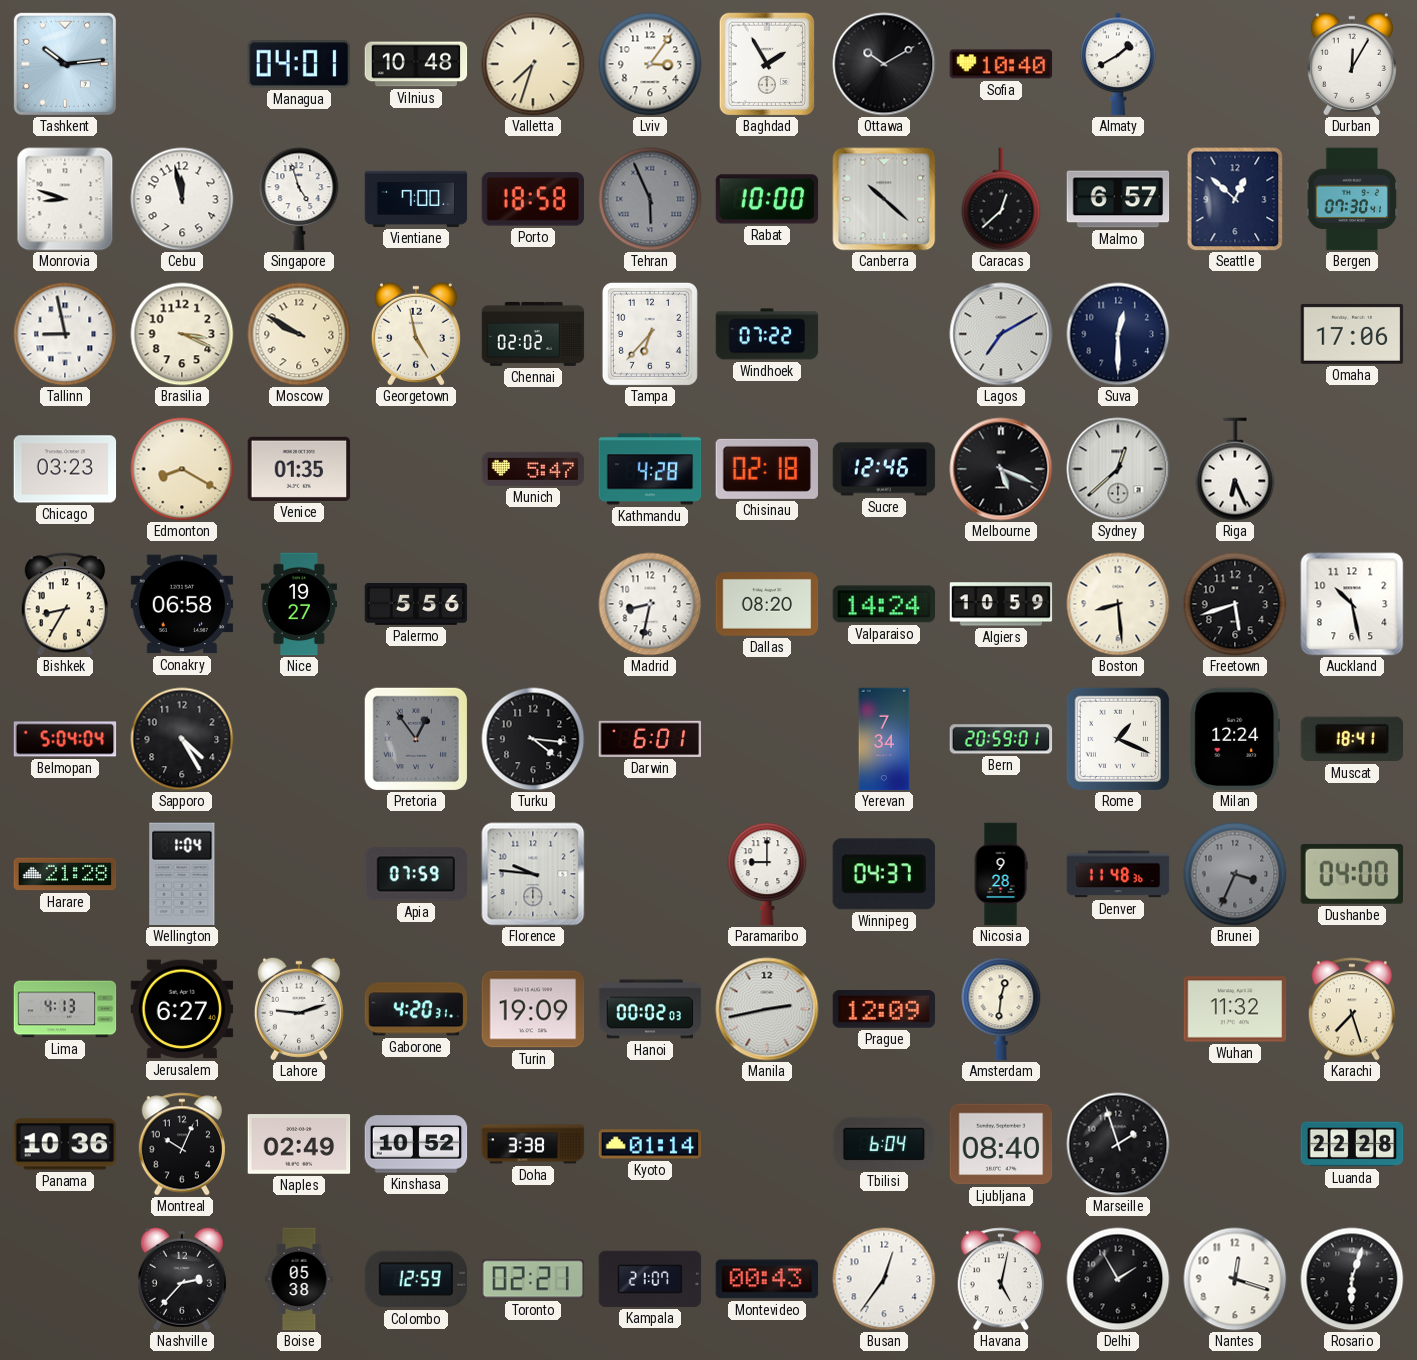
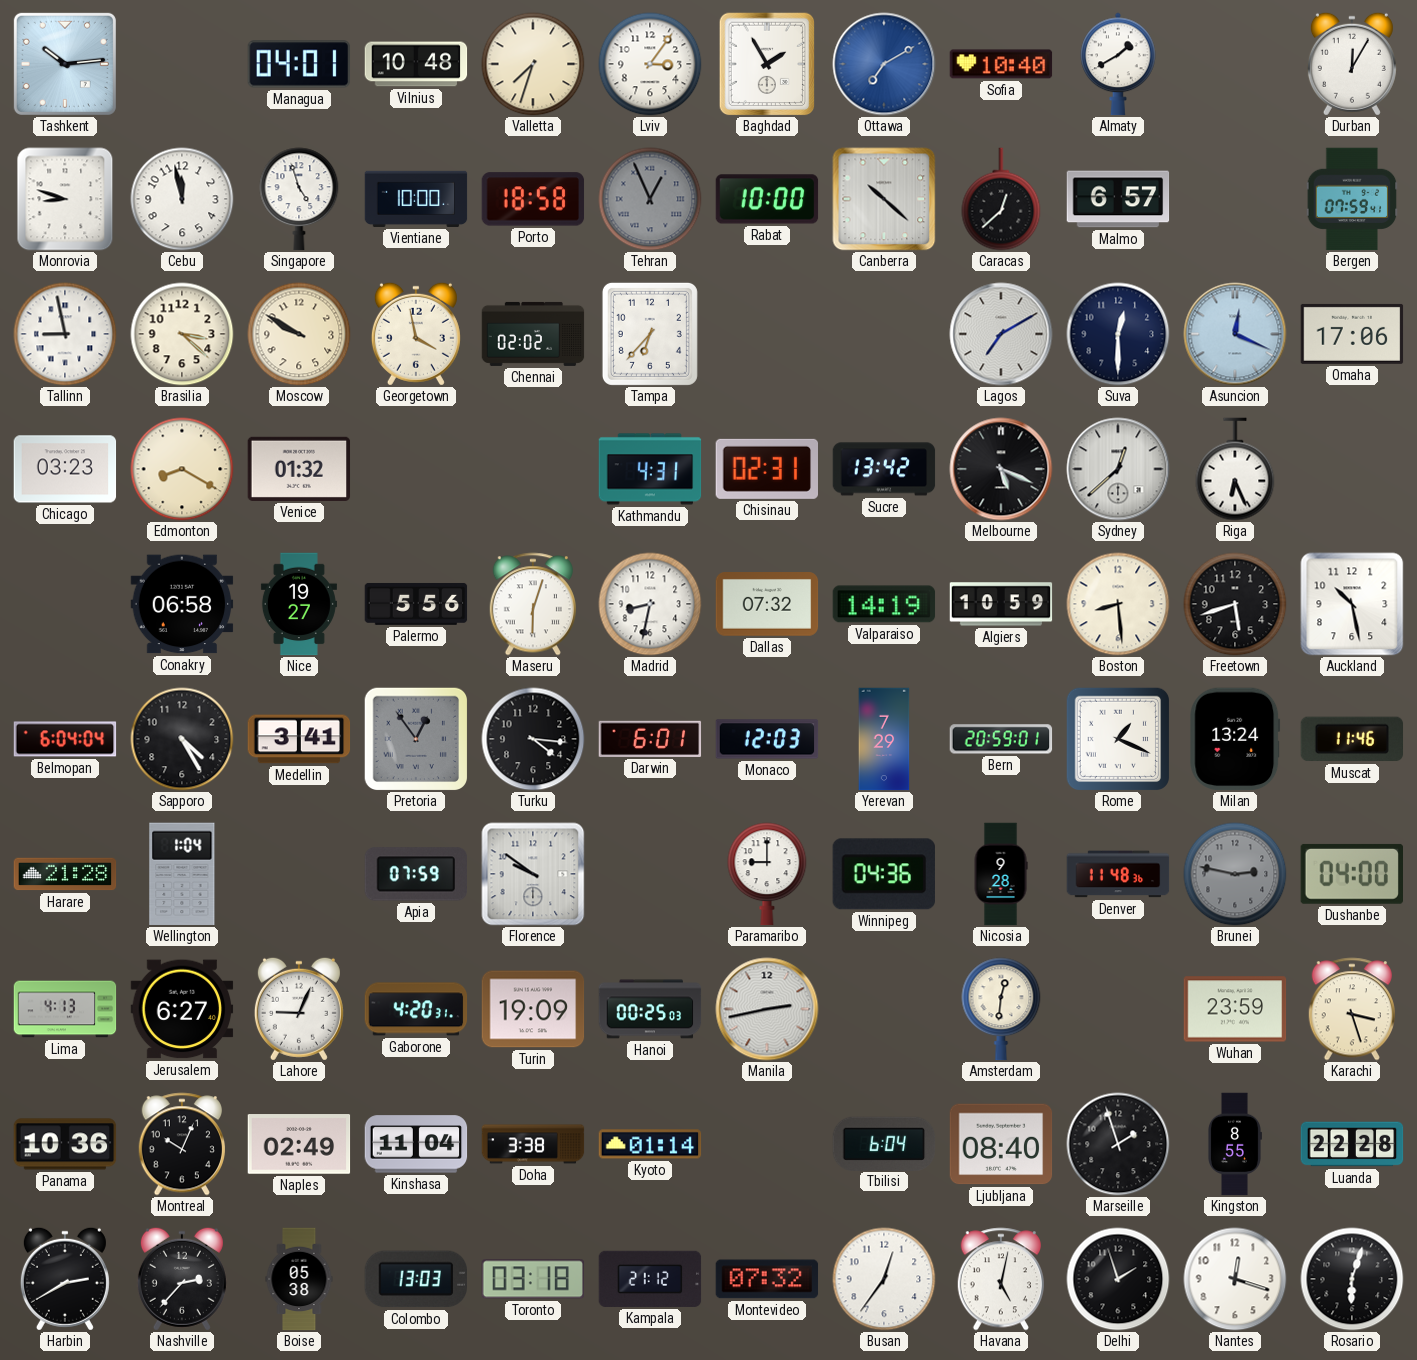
Ottawa: 10:10 -> 7:10
Ottawa dial: black -> blue
Vientiane: 7:00 -> 10:00
Tehran: 5:56 -> 12:56
Seattle: 12:52 -> none
Bergen: 07:30 -> 07:59
Brasilia: 3:19 -> 3:22
Georgetown: 4:58 -> 3:58
Windhoek: 07:22 -> none
Asuncion: none -> 12:19
Venice: 01:35 -> 01:32
Munich: 5:47 -> none
Kathmandu: 4:28 -> 4:31
Chisinau: 02:18 -> 02:31
Sucre: 12:46 -> 13:42
Bishkek: 8:35 -> none
Maseru: none -> 6:03
Dallas: 08:20 -> 07:32
Valparaiso: 14:24 -> 14:19
Belmopan: 5:04 -> 6:04
Medellin: none -> 3:41
Monaco: none -> 12:03
Yerevan: 7:34 -> 7:29
Milan: 12:24 -> 13:24
Muscat: 18:41 -> 11:46
Florence: 9:46 -> 9:51
Winnipeg: 04:37 -> 04:36
Brunei: 3:34 -> 2:47
Lahore: 9:12 -> 9:04
Hanoi: 00:02 -> 00:25
Prague: 12:09 -> none
Wuhan: 11:32 -> 23:59
Karachi: 7:27 -> 3:27
Kinshasa: 10:52 -> 11:04
Kingston: none -> 8:55
Harbin: none -> 2:40
Colombo: 12:59 -> 13:03
Toronto: 02:21 -> 03:18
Kampala: 21:07 -> 21:12
Montevideo: 00:43 -> 07:32
Delhi: 1:55 -> 1:57
